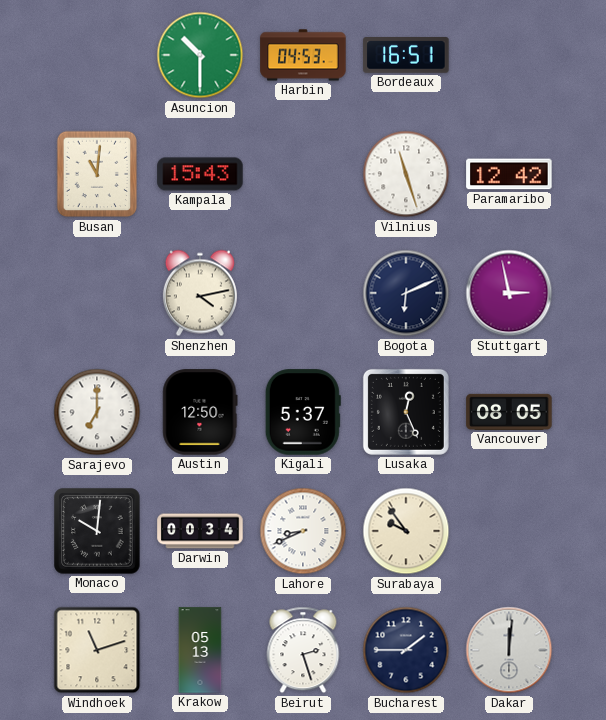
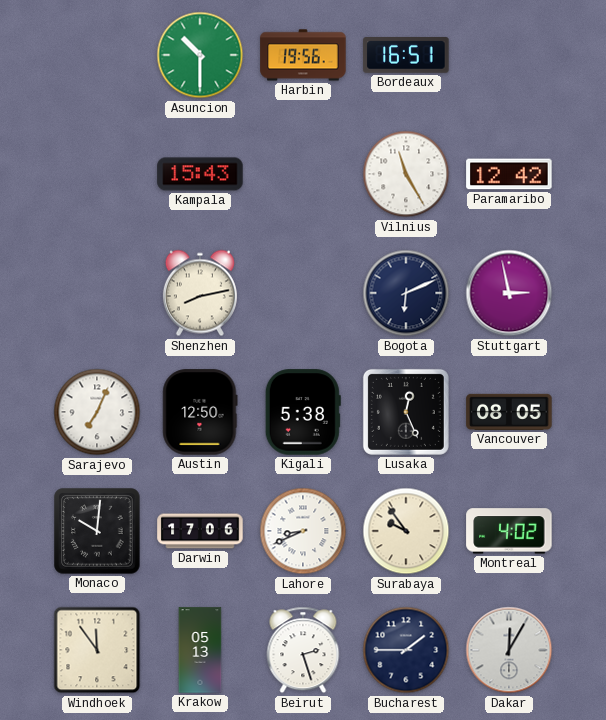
Harbin: 04:53 -> 19:56
Busan: 11:01 -> none
Vilnius: 11:27 -> 11:25
Shenzhen: 4:13 -> 8:13
Sarajevo: 7:00 -> 7:04
Kigali: 5:37 -> 5:38
Darwin: 00:34 -> 17:06
Montreal: none -> 4:02
Windhoek: 11:12 -> 11:54
Dakar: 12:01 -> 12:05
